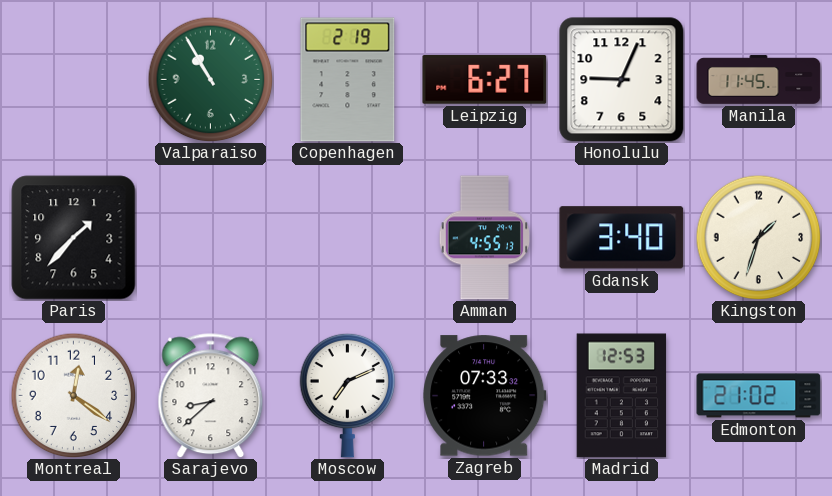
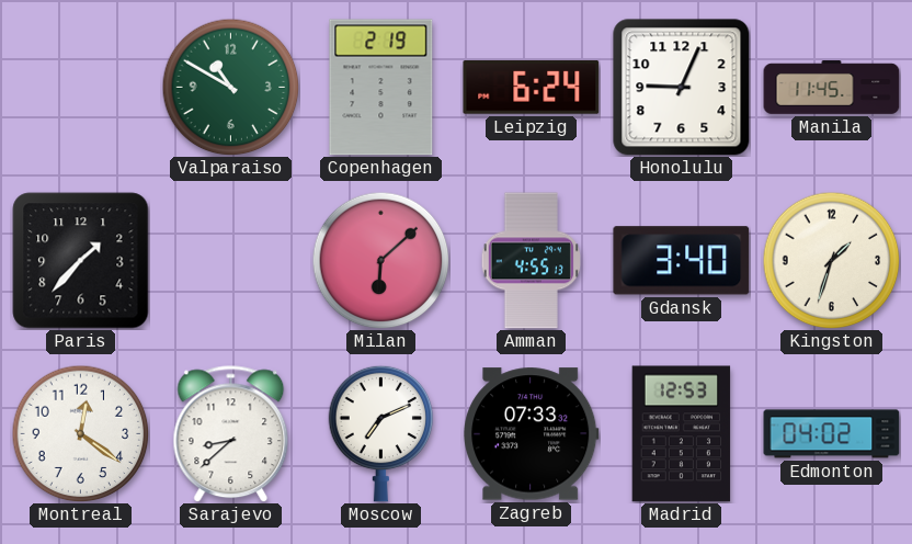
Valparaiso: 10:55 -> 10:50
Leipzig: 6:27 -> 6:24
Milan: none -> 6:08
Edmonton: 21:02 -> 04:02
